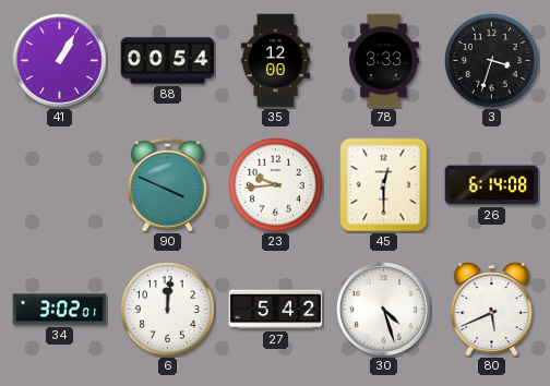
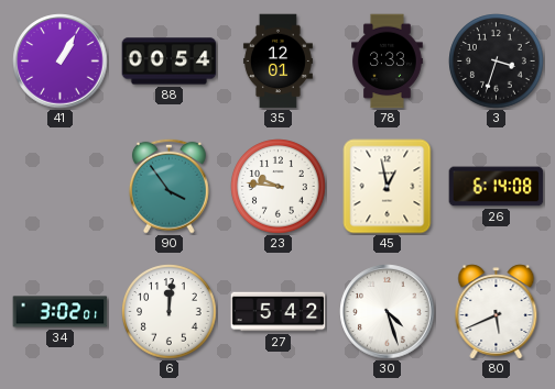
35: 12:00 -> 12:01
90: 3:49 -> 3:54
23: 9:44 -> 9:46
45: 12:30 -> 12:58
